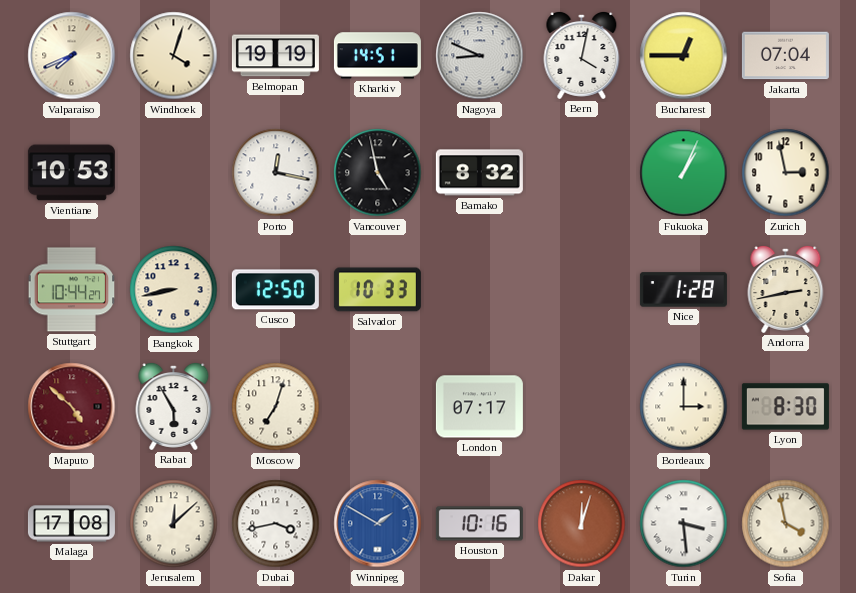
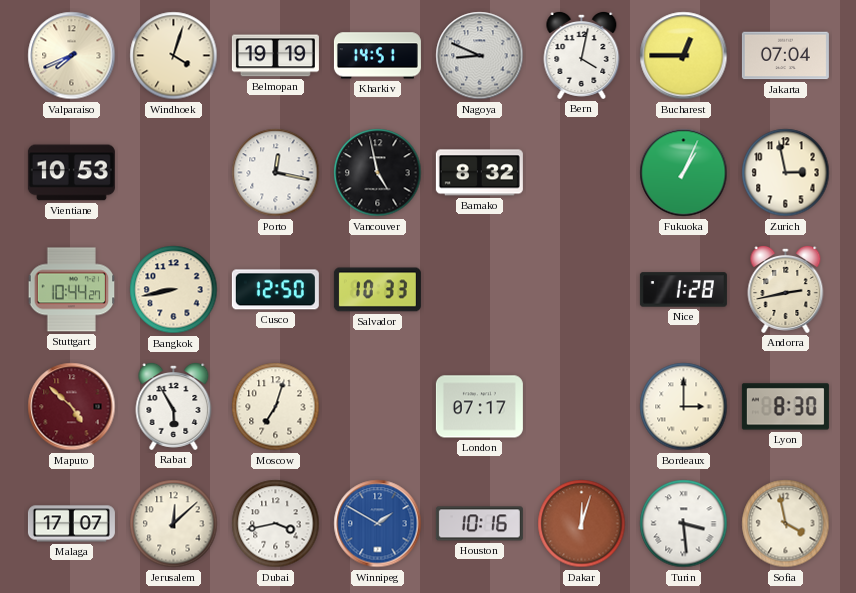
Malaga: 17:08 -> 17:07
